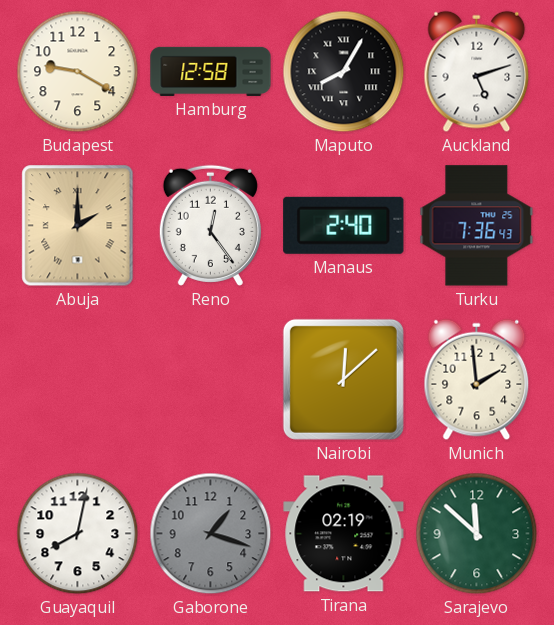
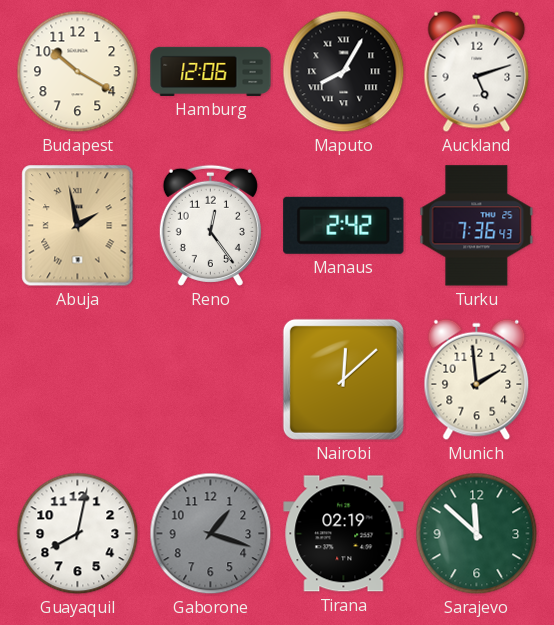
Budapest: 9:20 -> 10:20
Hamburg: 12:58 -> 12:06
Abuja: 2:00 -> 1:58
Manaus: 2:40 -> 2:42
